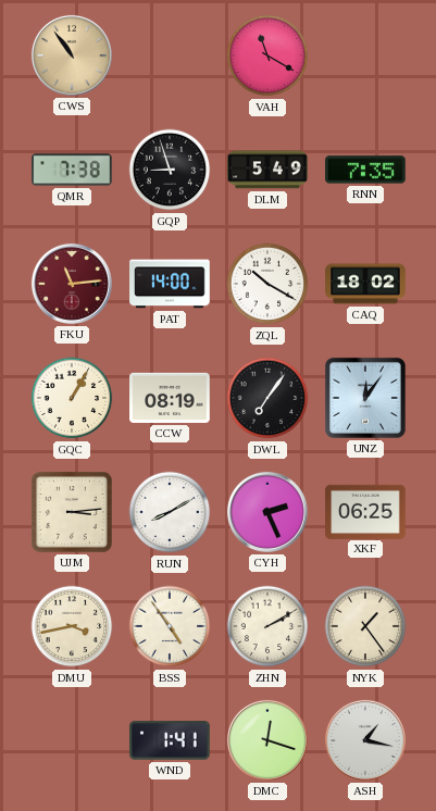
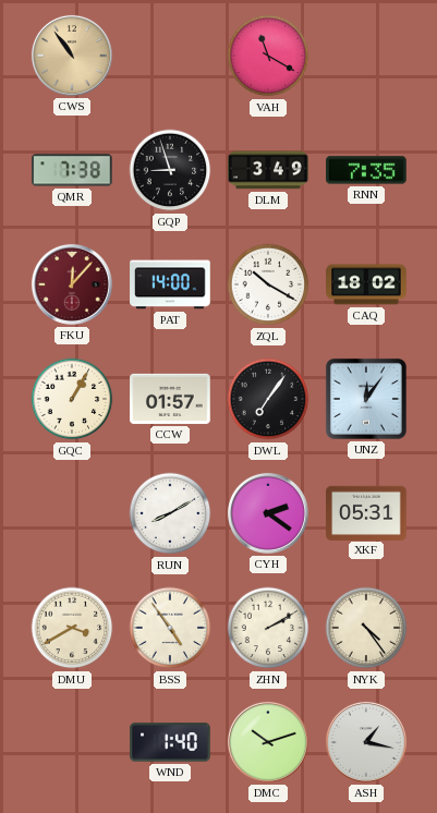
DLM: 5:49 -> 3:49
FKU: 11:14 -> 12:07
CCW: 08:19 -> 01:57
UJM: 3:14 -> none
CYH: 2:26 -> 2:21
XKF: 06:25 -> 05:31
DMU: 3:43 -> 3:40
NYK: 1:24 -> 4:24
WND: 1:41 -> 1:40
DMC: 12:18 -> 10:12
